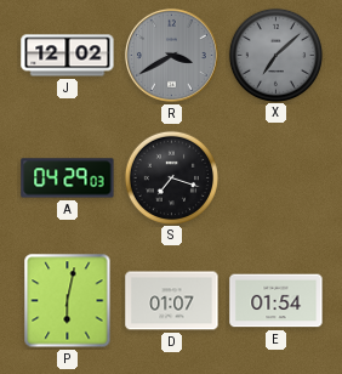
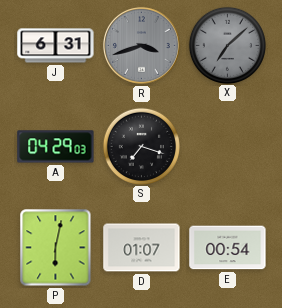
J: 12:02 -> 6:31
R: 3:40 -> 3:42
E: 01:54 -> 00:54
